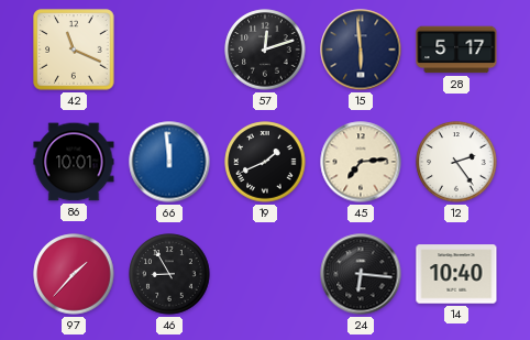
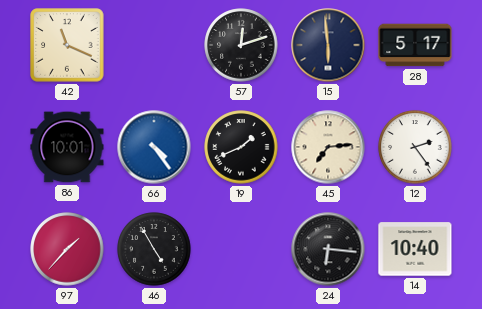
66: 11:59 -> 4:24
46: 8:55 -> 4:55
